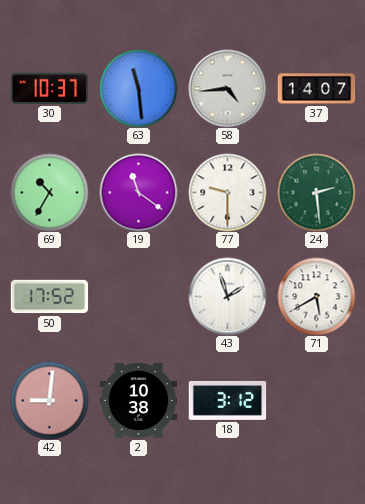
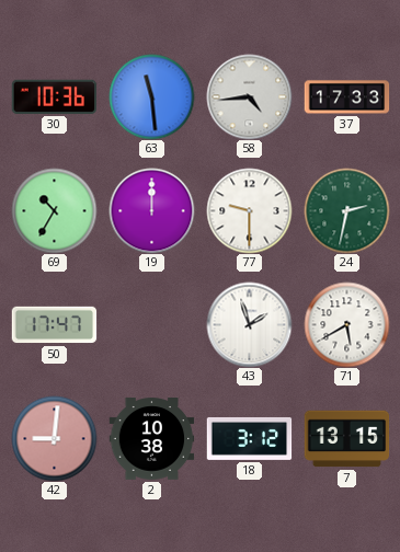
30: 10:37 -> 10:36
37: 14:07 -> 17:33
19: 11:21 -> 12:00
24: 2:29 -> 2:32
50: 17:52 -> 17:47
7: none -> 13:15
